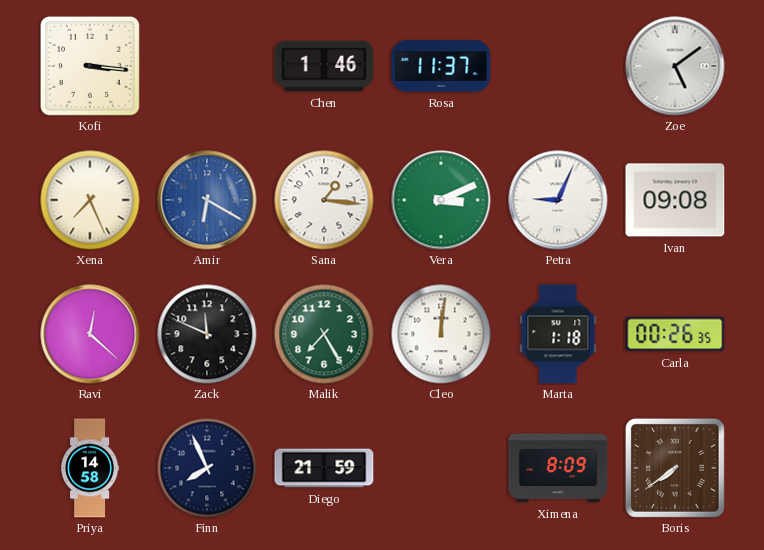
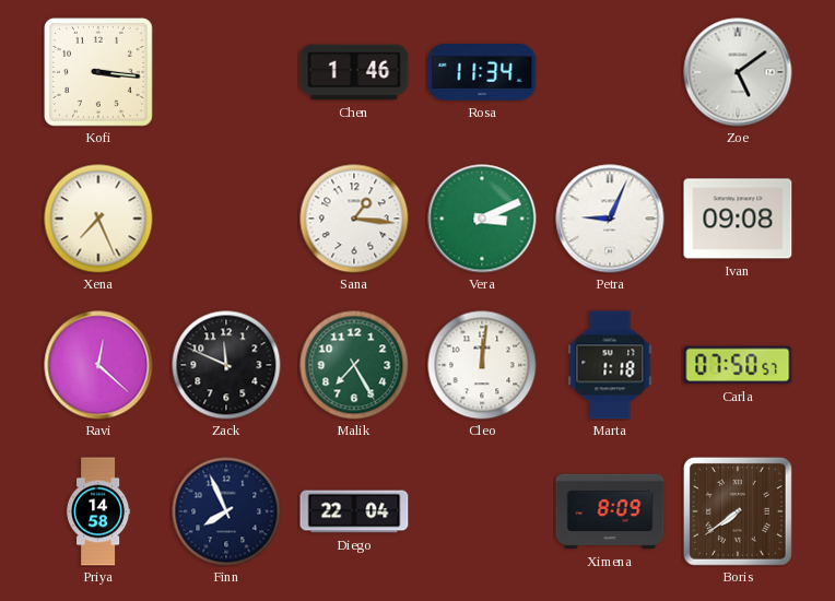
Rosa: 11:37 -> 11:34
Amir: 6:20 -> none
Carla: 00:26 -> 07:50
Diego: 21:59 -> 22:04
